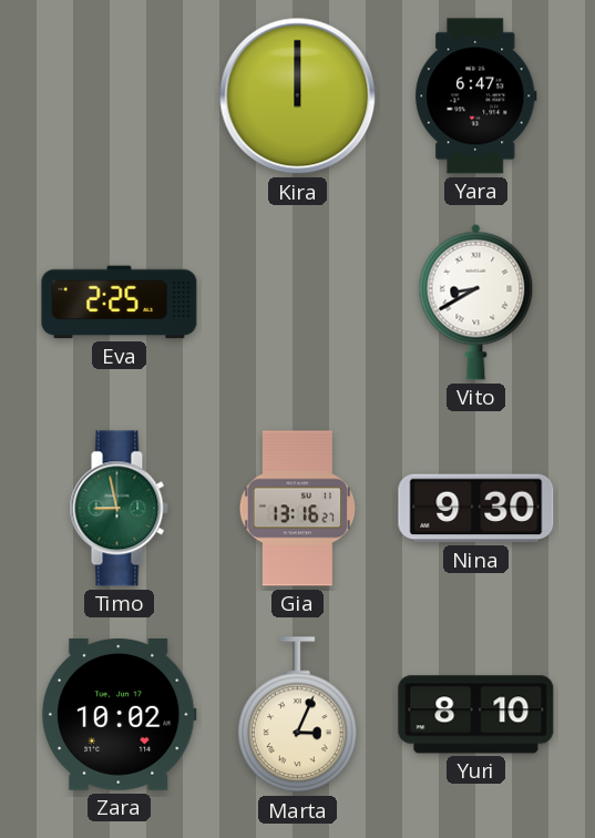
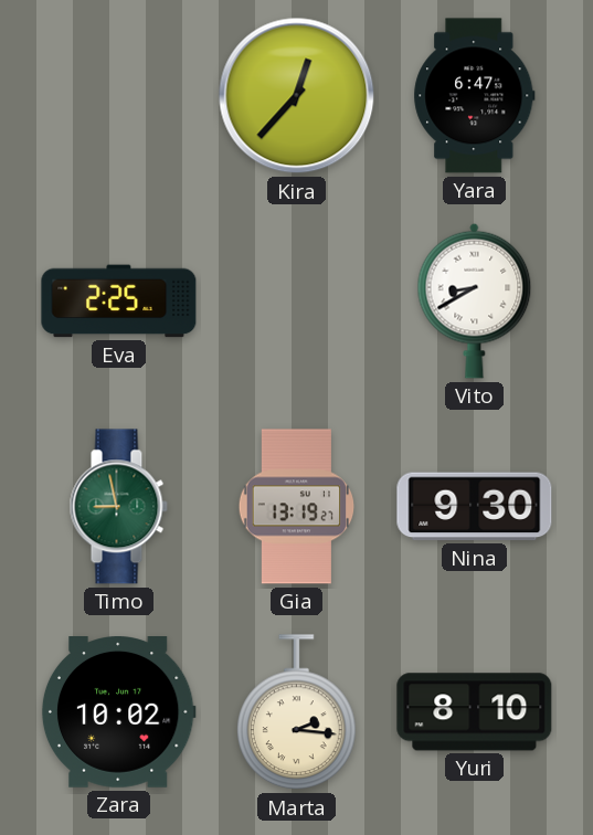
Kira: 12:00 -> 12:37
Gia: 13:16 -> 13:19
Marta: 3:04 -> 2:16
